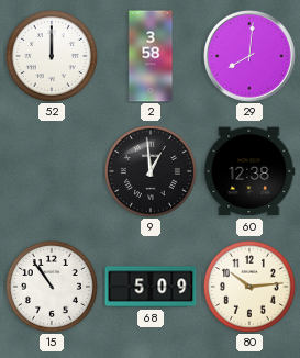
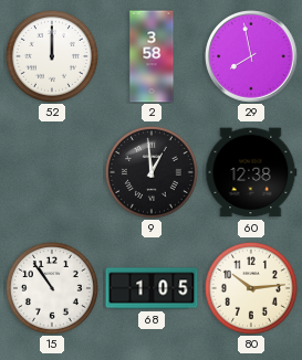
29: 8:01 -> 7:58
68: 5:09 -> 1:05
